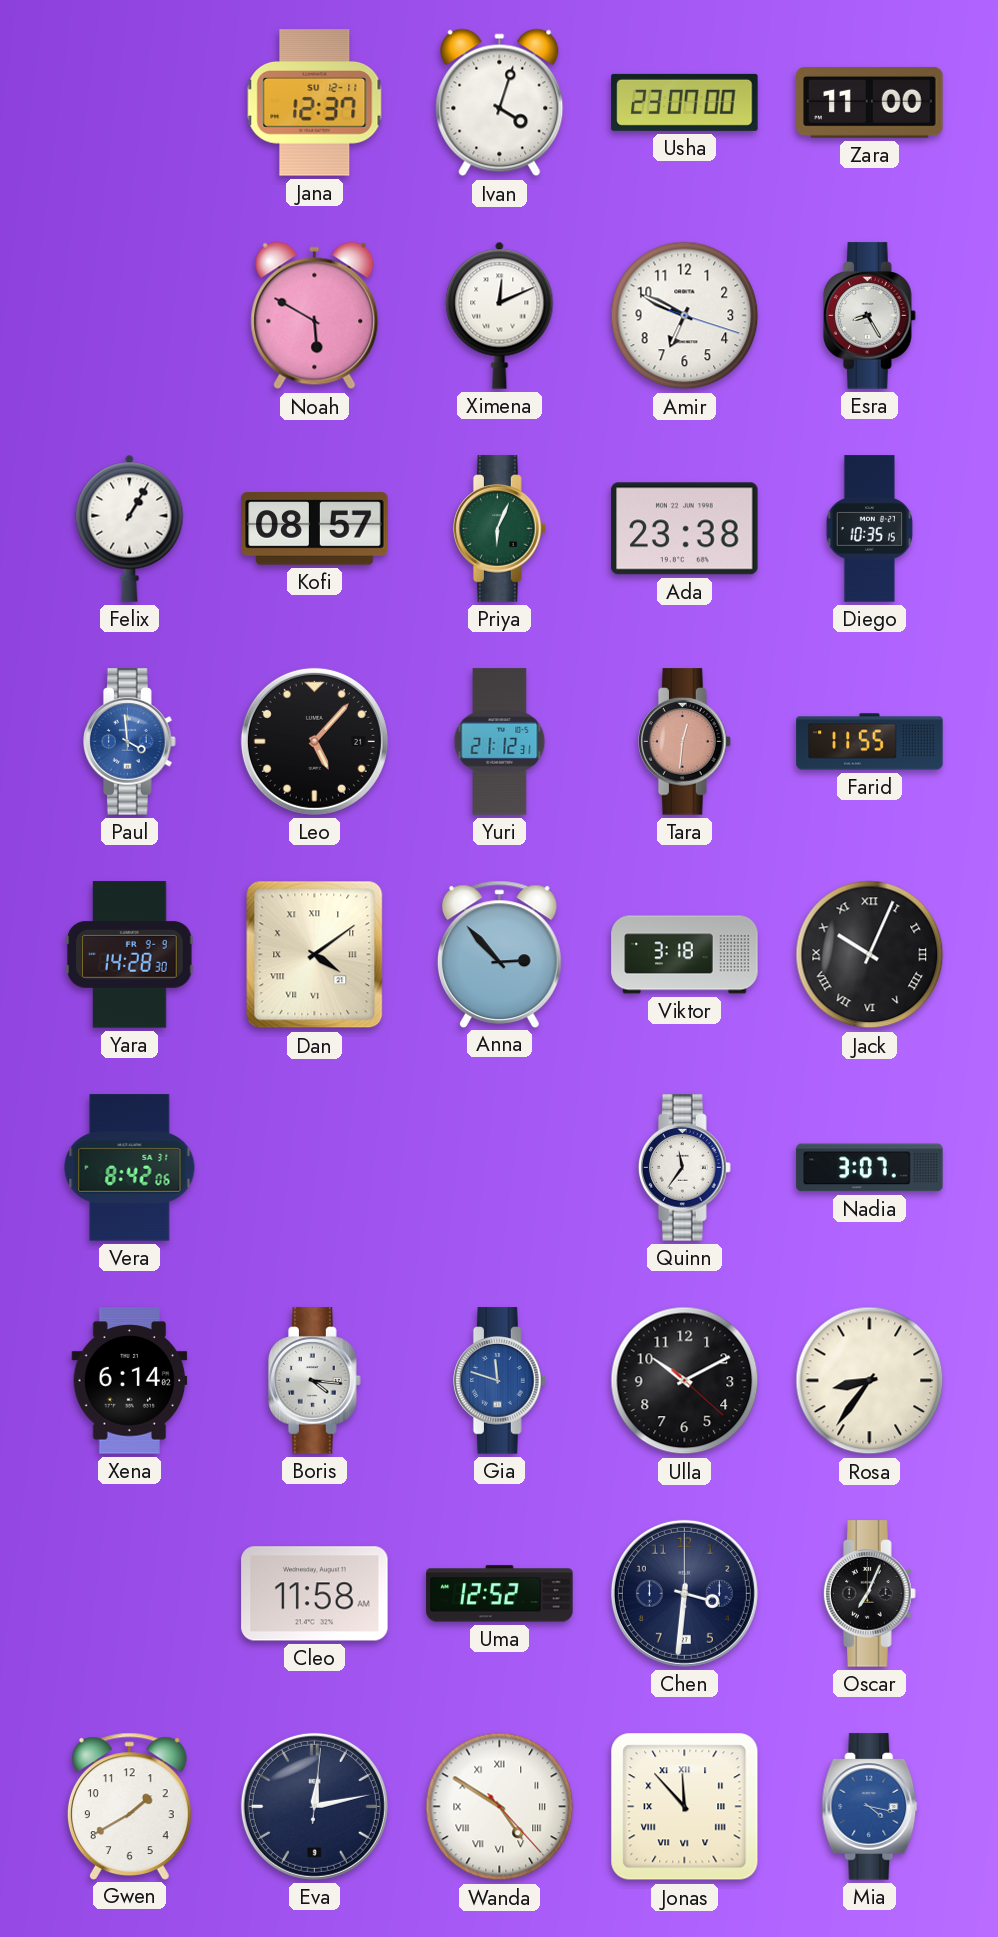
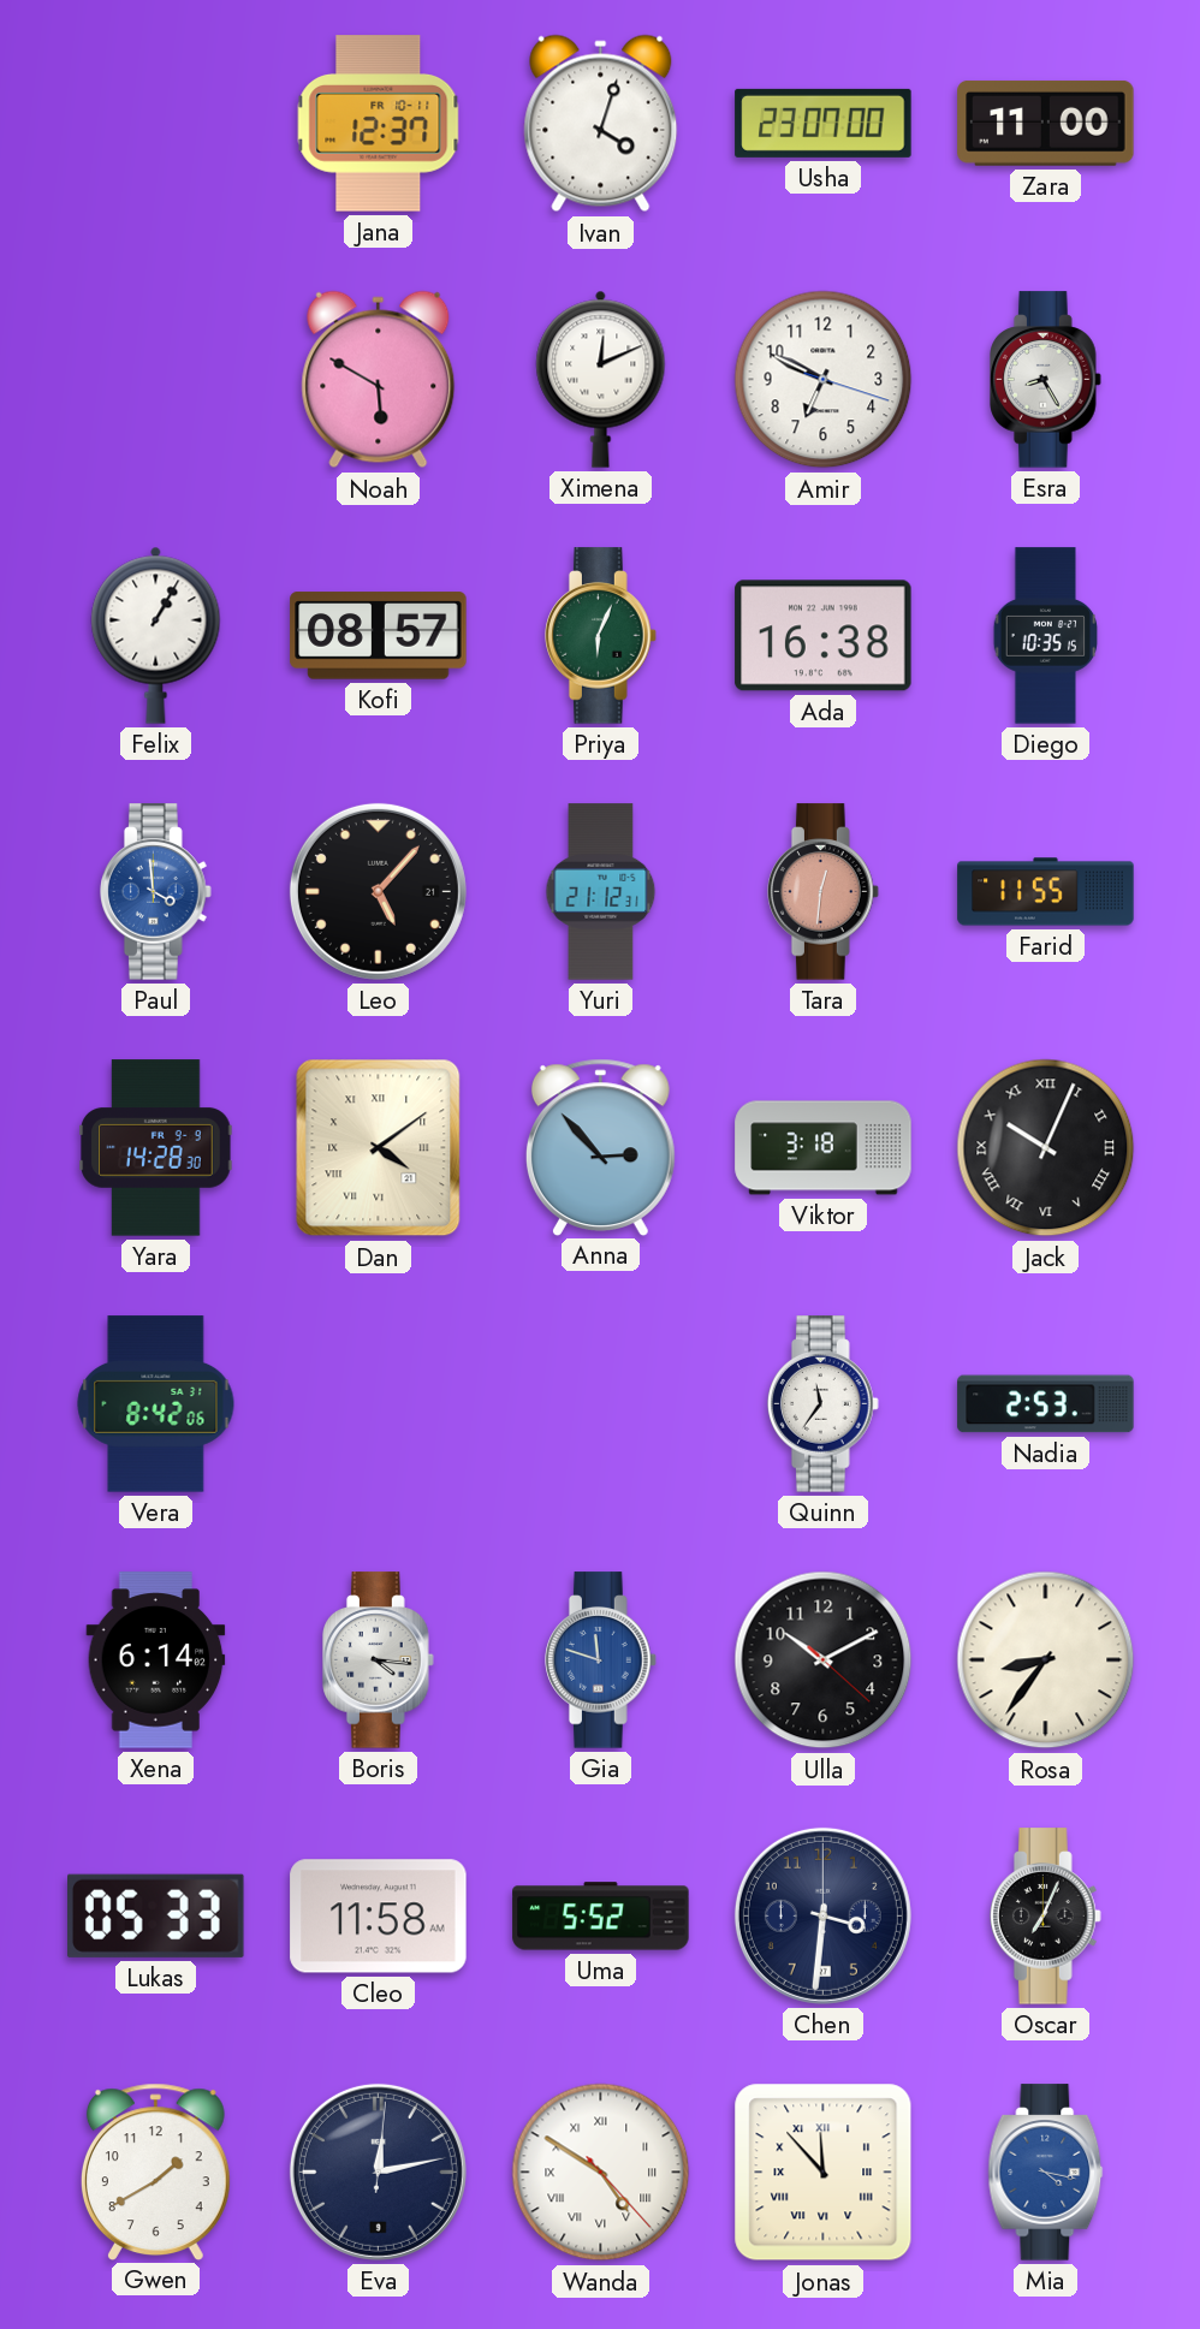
Jana date: SU 12-11 -> FR 10-11
Ada: 23:38 -> 16:38
Nadia: 3:07 -> 2:53
Lukas: none -> 05:33
Uma: 12:52 -> 5:52
